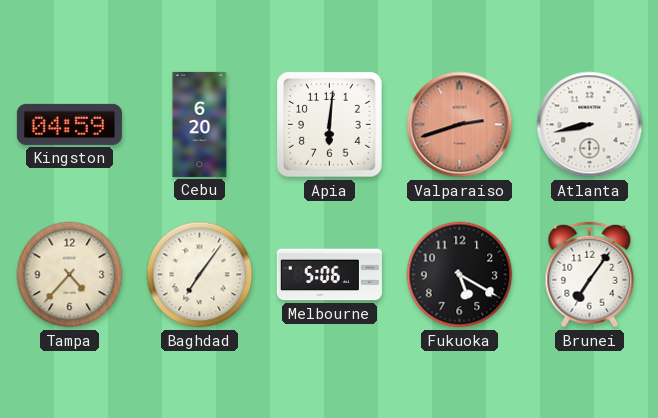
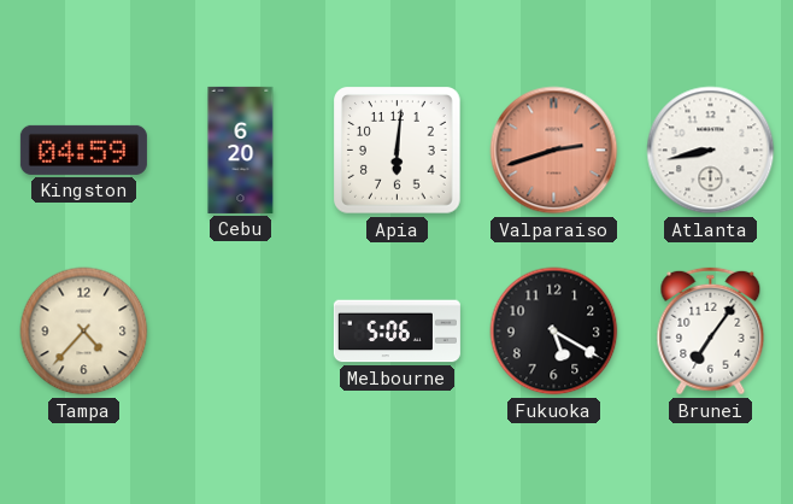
Baghdad: 7:06 -> none
